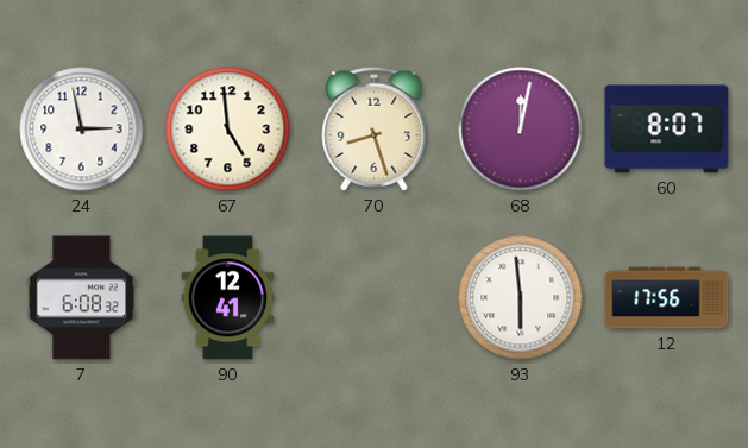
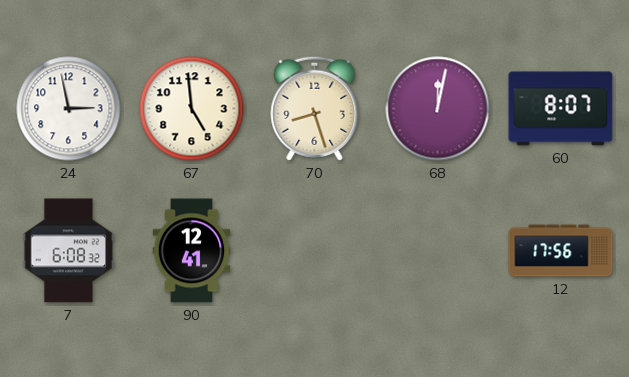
93: 5:59 -> none
